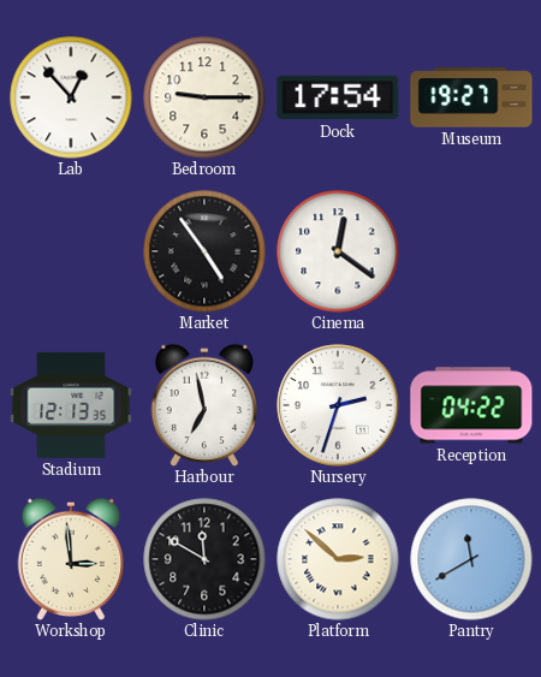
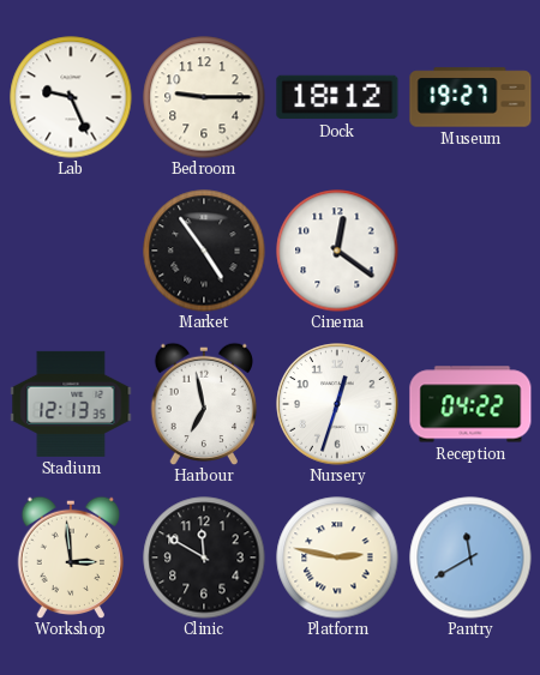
Lab: 12:53 -> 9:26
Dock: 17:54 -> 18:12
Nursery: 2:33 -> 12:33
Platform: 2:52 -> 2:47
